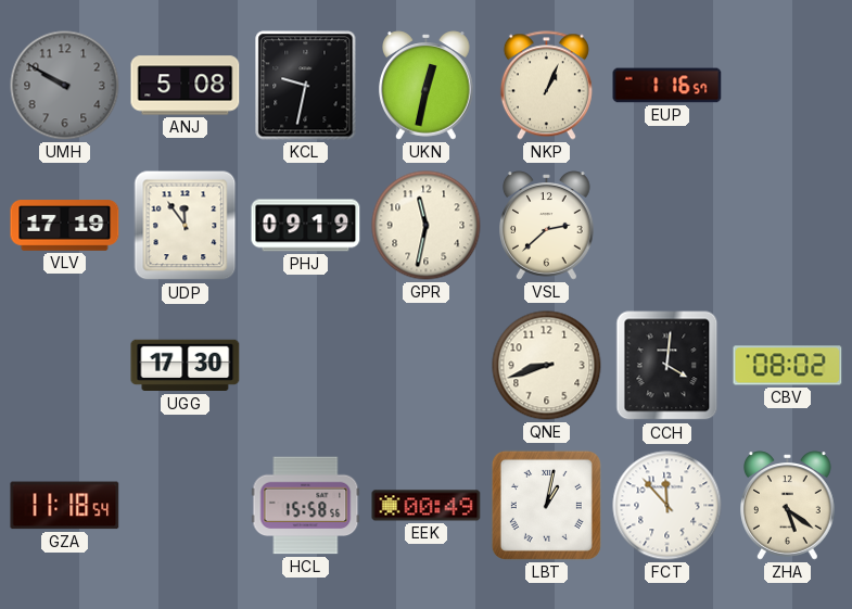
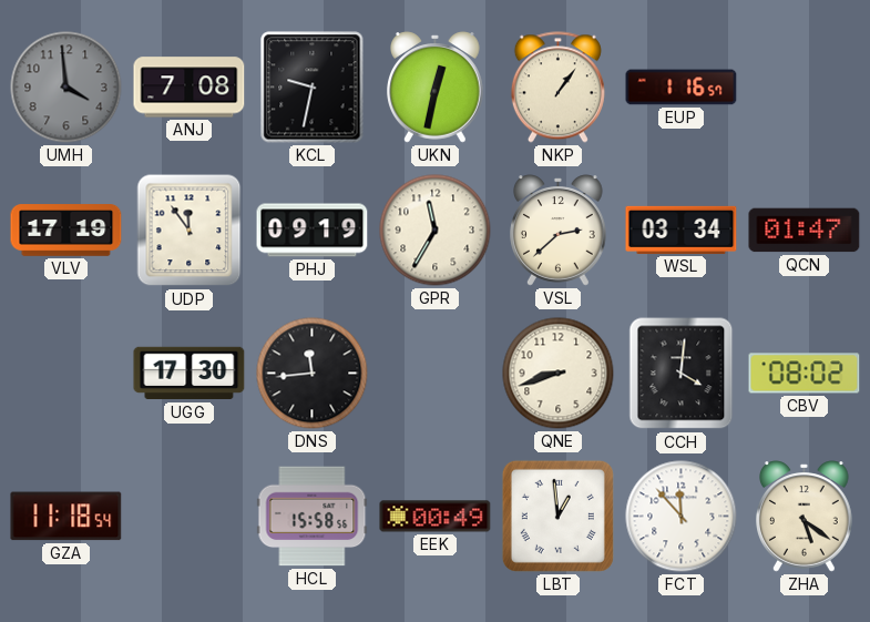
UMH: 9:50 -> 3:59
ANJ: 5:08 -> 7:08
NKP: 1:04 -> 1:06
GPR: 11:32 -> 11:35
WSL: none -> 03:34
QCN: none -> 01:47
DNS: none -> 11:44
LBT: 1:02 -> 12:59
